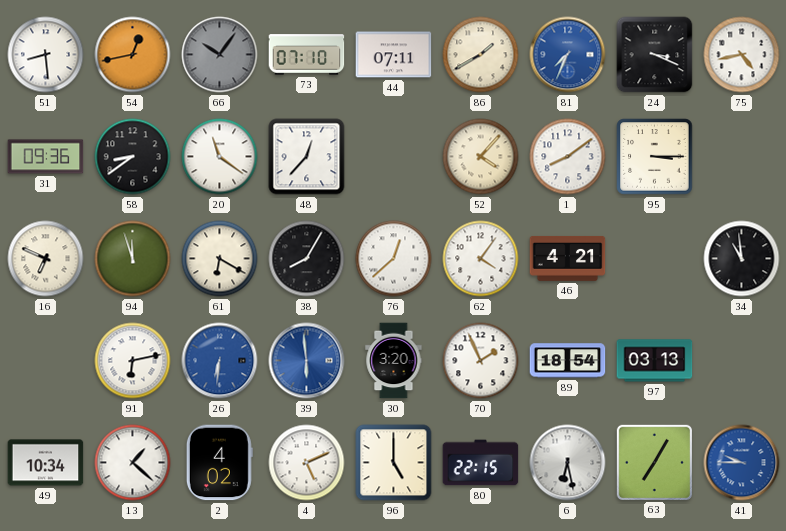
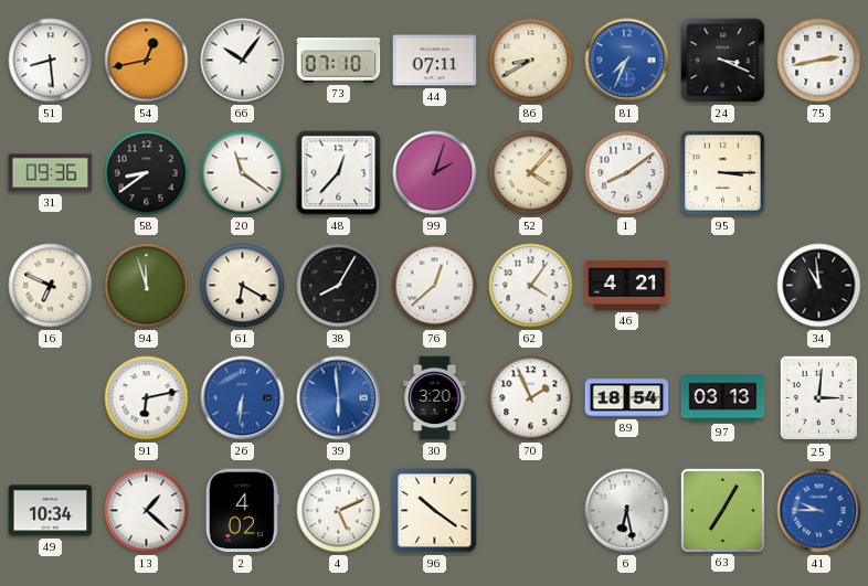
66 dial: grey -> white
86: 1:40 -> 8:40
75: 4:43 -> 2:43
99: none -> 2:03
25: none -> 3:01
96: 5:00 -> 10:21
80: 22:15 -> none
